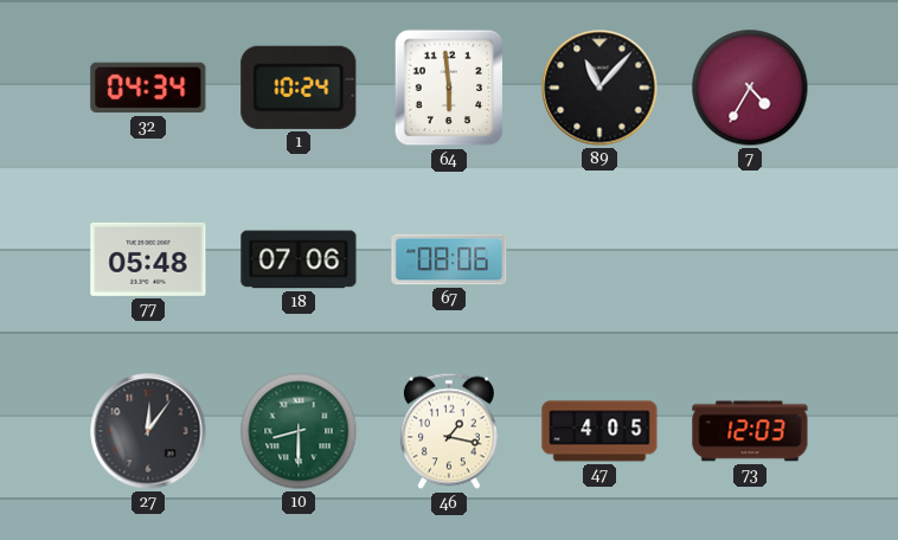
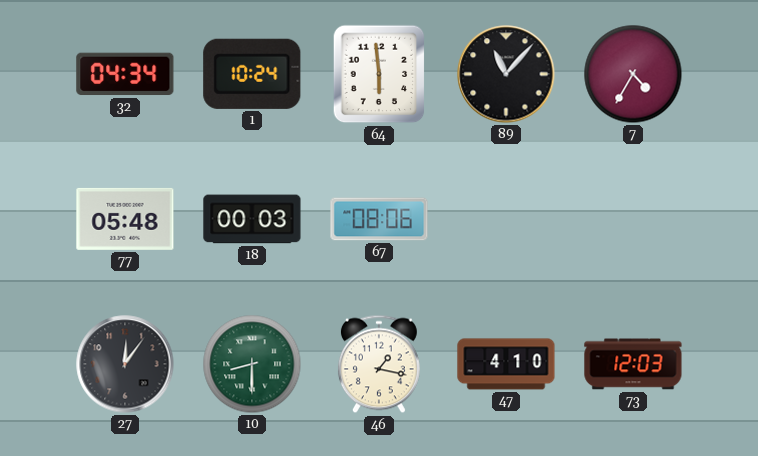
18: 07:06 -> 00:03
47: 4:05 -> 4:10
